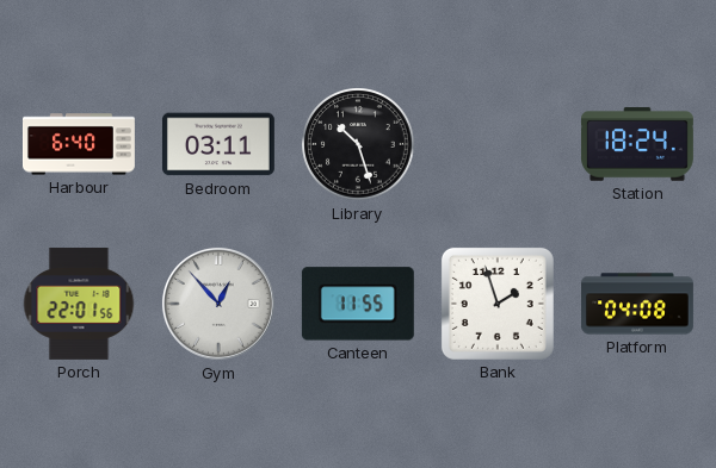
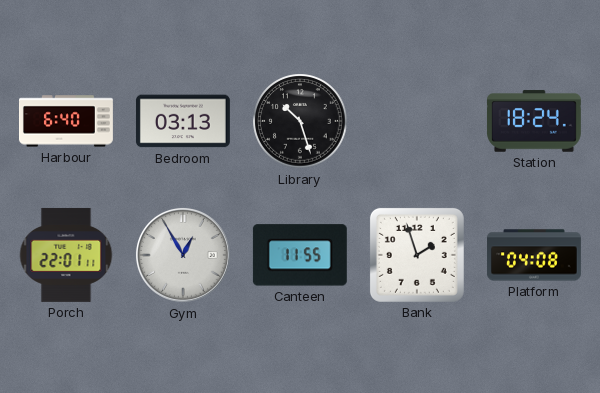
Bedroom: 03:11 -> 03:13
Porch: 22:01:56 -> 22:01:11
Gym: 12:53 -> 12:55
